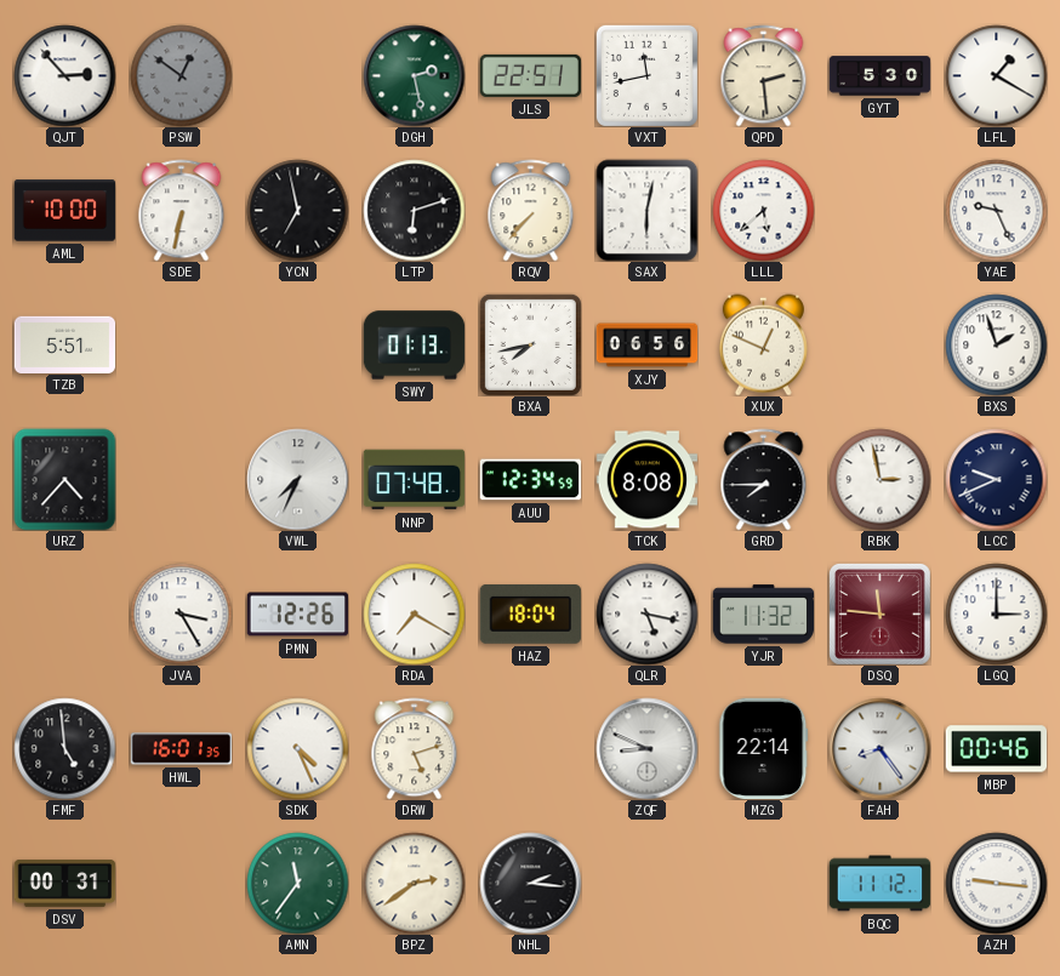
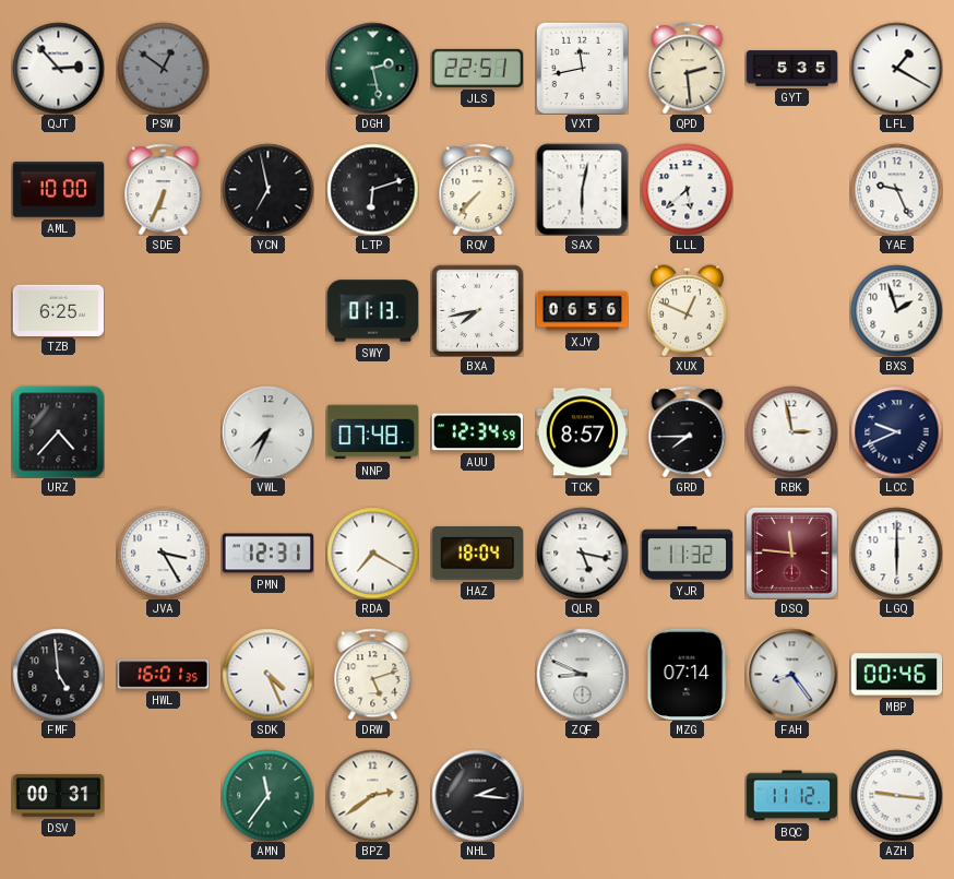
GYT: 5:30 -> 5:35
SDE: 6:32 -> 6:34
TZB: 5:51 -> 6:25
TCK: 8:08 -> 8:57
PMN: 12:26 -> 12:31
LGQ: 3:00 -> 6:00
MZG: 22:14 -> 07:14
